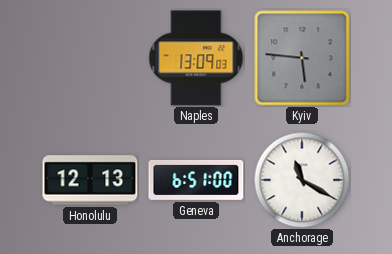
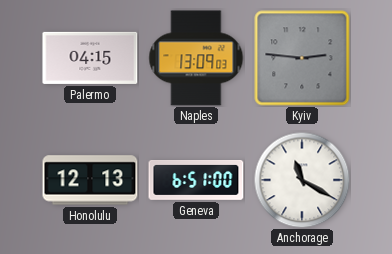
Palermo: none -> 04:15
Kyiv: 5:46 -> 2:46
